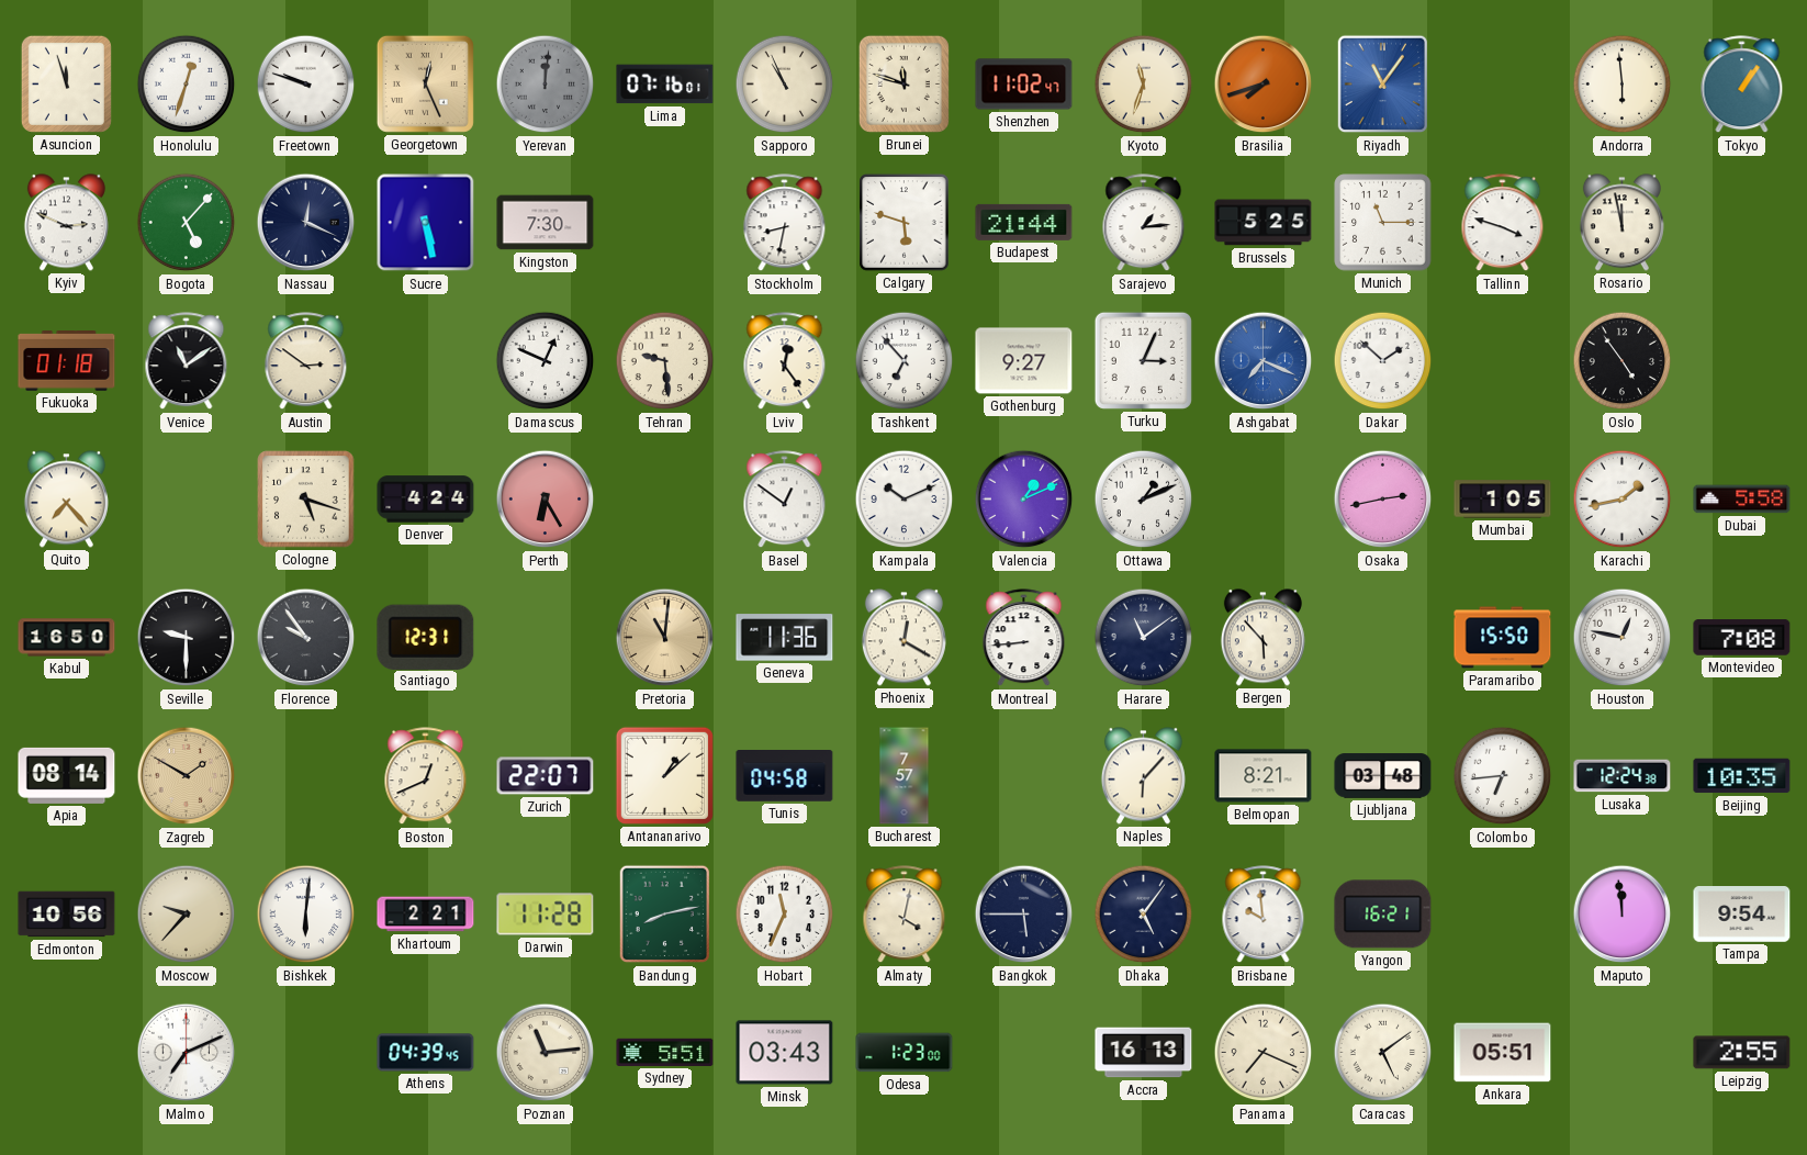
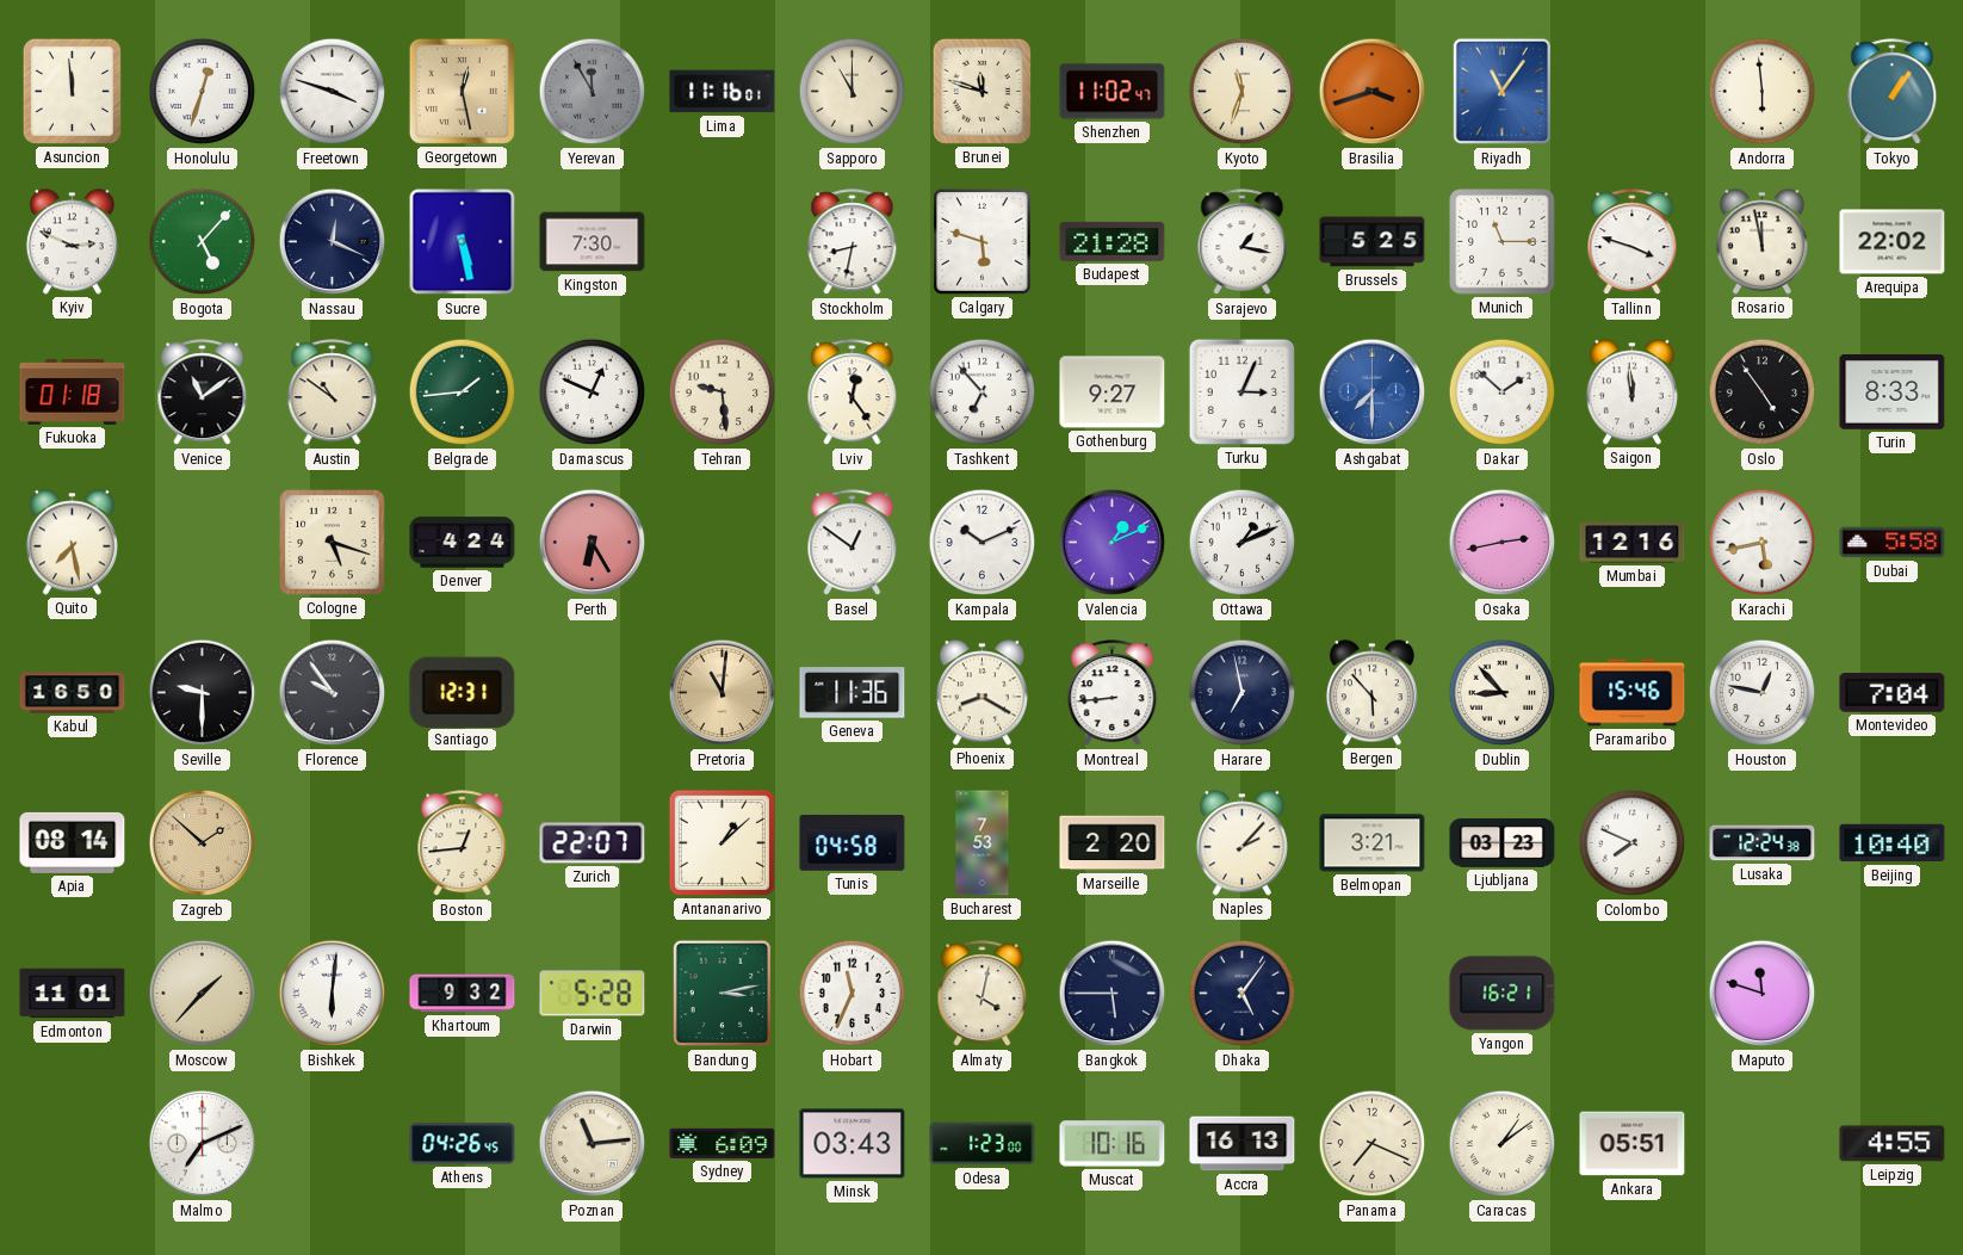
Asuncion: 11:57 -> 11:59
Freetown: 9:48 -> 3:48
Georgetown: 12:26 -> 12:28
Yerevan: 12:01 -> 11:55
Lima: 07:16 -> 11:16
Sapporo: 10:56 -> 11:00
Brasilia: 7:42 -> 3:42
Budapest: 21:44 -> 21:28
Sarajevo: 1:14 -> 1:17
Arequipa: none -> 22:02
Austin: 2:51 -> 10:51
Belgrade: none -> 1:44
Ashgabat: 7:19 -> 7:30
Saigon: none -> 11:59
Turin: none -> 8:33
Quito: 7:23 -> 7:28
Mumbai: 1:05 -> 12:16
Karachi: 1:43 -> 5:43
Phoenix: 12:20 -> 8:20
Harare: 11:09 -> 6:58
Dublin: none -> 8:53
Paramaribo: 15:50 -> 15:46
Montevideo: 7:08 -> 7:04
Zagreb: 1:50 -> 1:52
Boston: 12:41 -> 12:44
Bucharest: 7:57 -> 7:53
Marseille: none -> 2:20
Naples: 6:07 -> 2:07
Belmopan: 8:21 -> 3:21
Ljubljana: 03:48 -> 03:23
Colombo: 6:44 -> 7:49
Beijing: 10:35 -> 10:40
Edmonton: 10:56 -> 11:01
Moscow: 9:37 -> 1:37
Khartoum: 2:21 -> 9:32
Darwin: 11:28 -> 5:28
Bandung: 8:13 -> 3:13
Brisbane: 9:59 -> none
Maputo: 11:59 -> 11:48
Tampa: 9:54 -> none
Athens: 04:39 -> 04:26
Sydney: 5:51 -> 6:09
Muscat: none -> 10:16
Caracas: 5:09 -> 1:09
Leipzig: 2:55 -> 4:55
